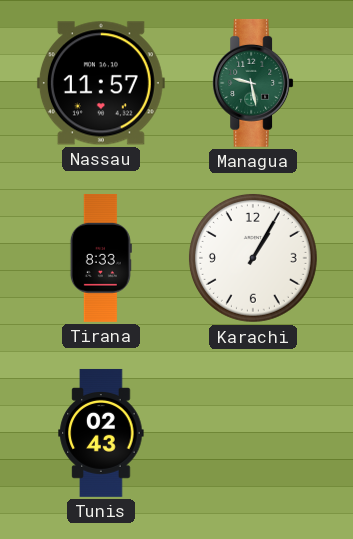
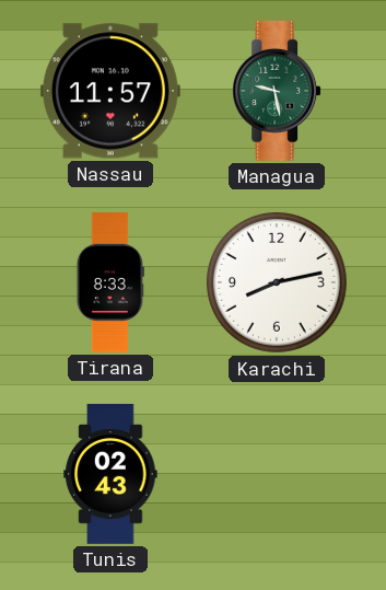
Karachi: 1:05 -> 8:13
